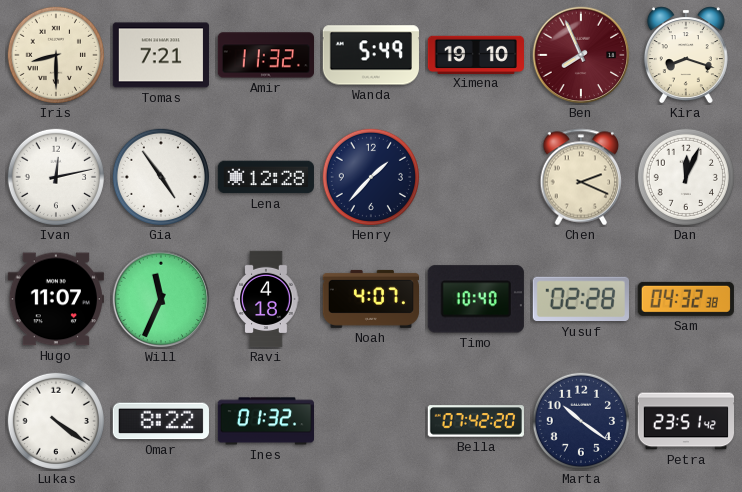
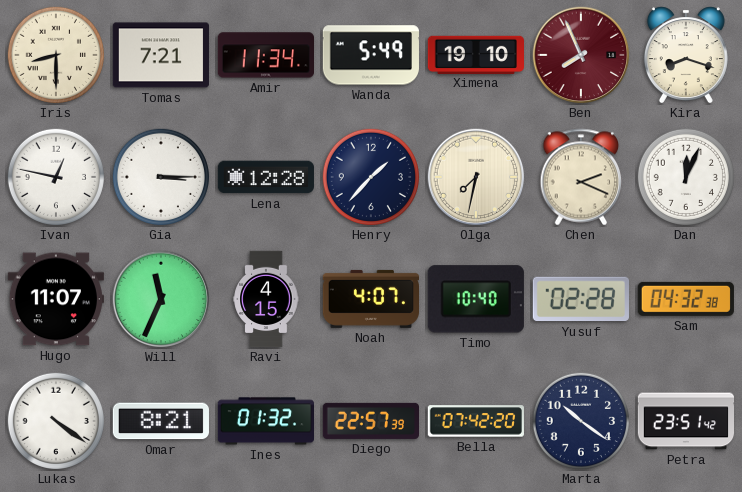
Amir: 11:32 -> 11:34
Ivan: 12:13 -> 12:47
Gia: 4:54 -> 3:15
Olga: none -> 7:32
Ravi: 4:18 -> 4:15
Omar: 8:22 -> 8:21
Diego: none -> 22:57
